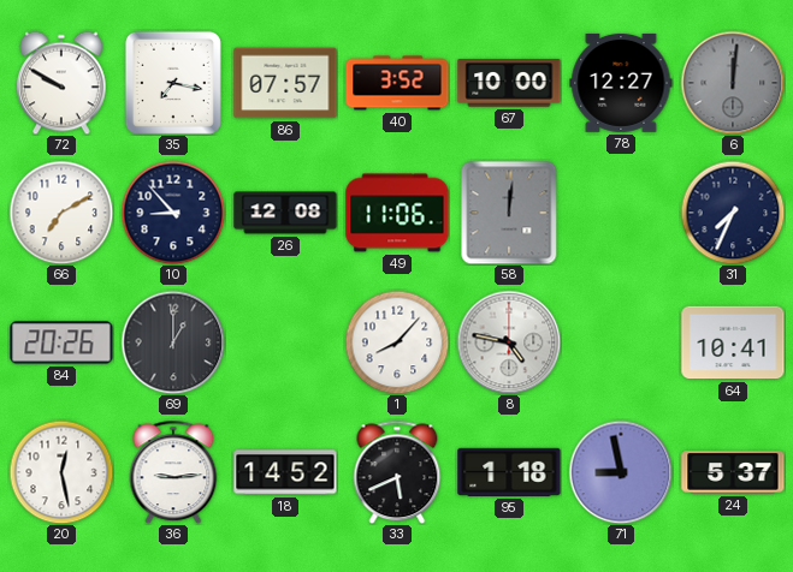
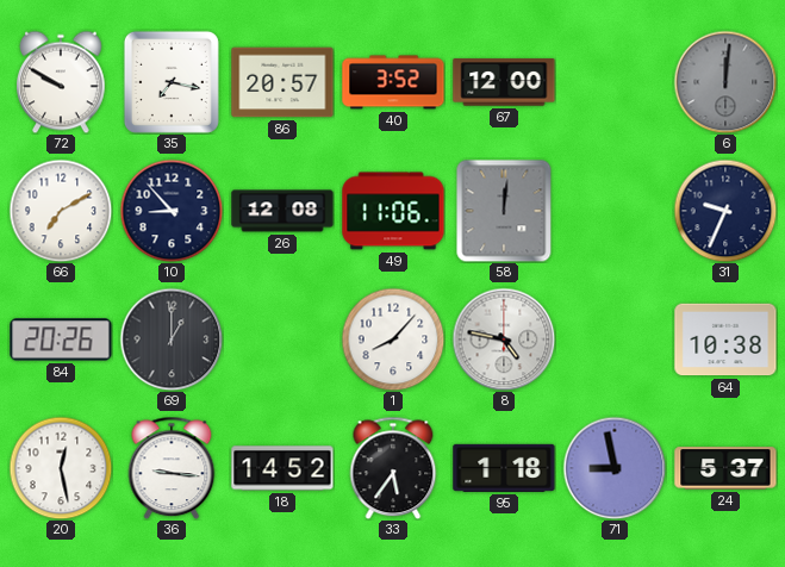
86: 07:57 -> 20:57
67: 10:00 -> 12:00
78: 12:27 -> none
31: 7:34 -> 9:34
64: 10:41 -> 10:38
36: 9:14 -> 9:16
33: 5:41 -> 5:36
